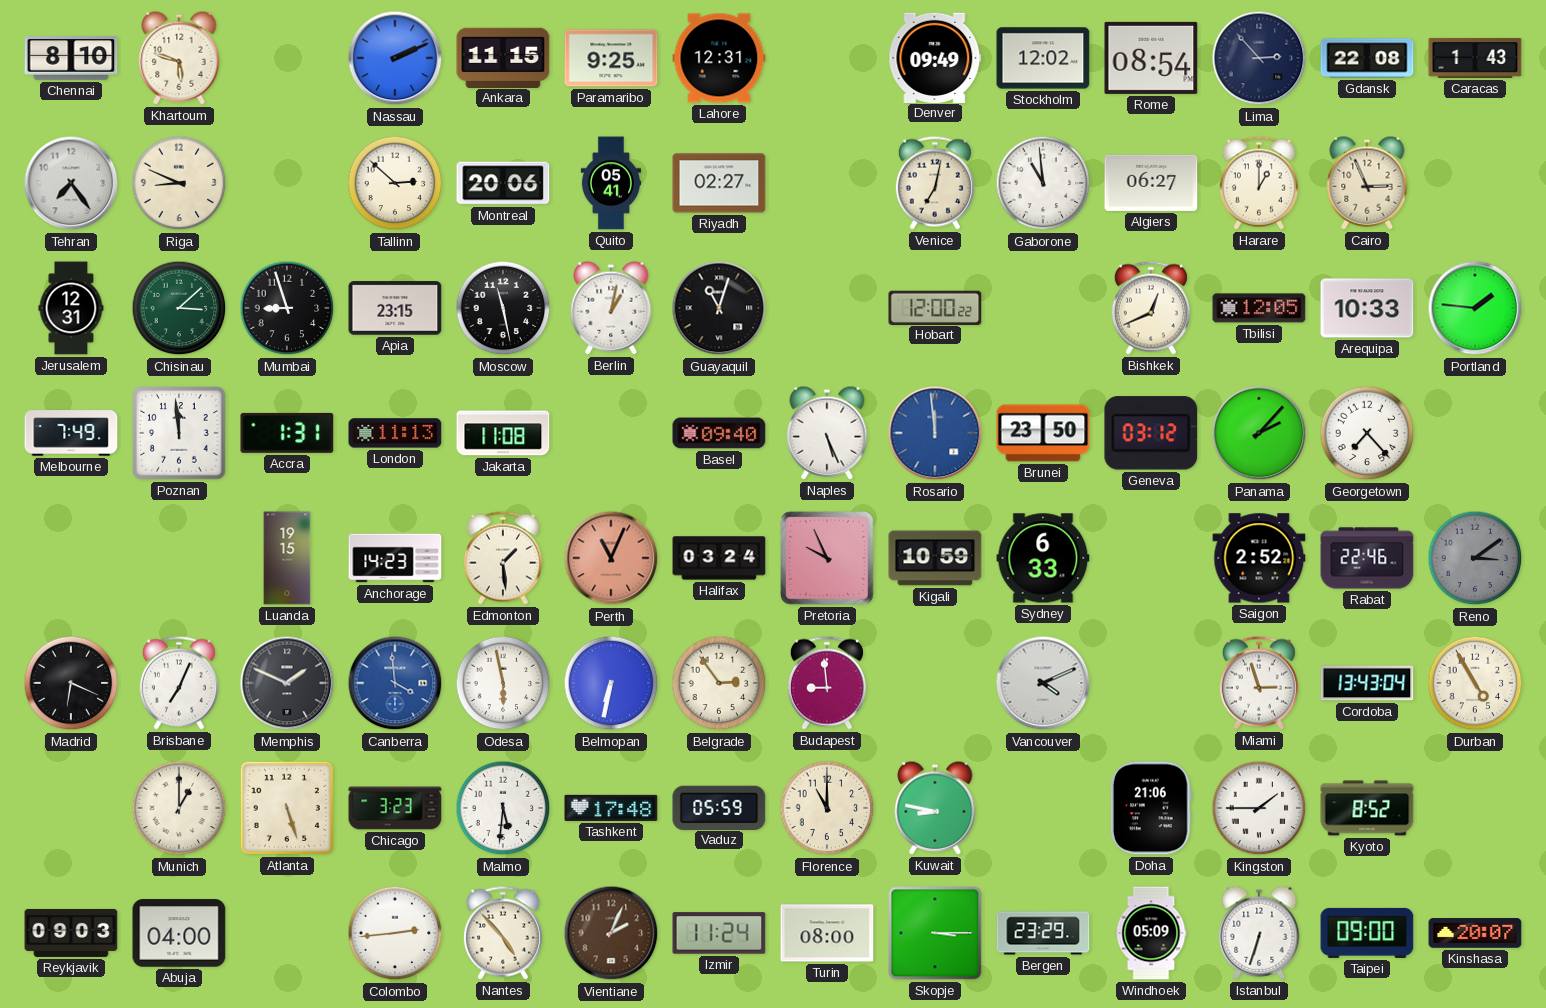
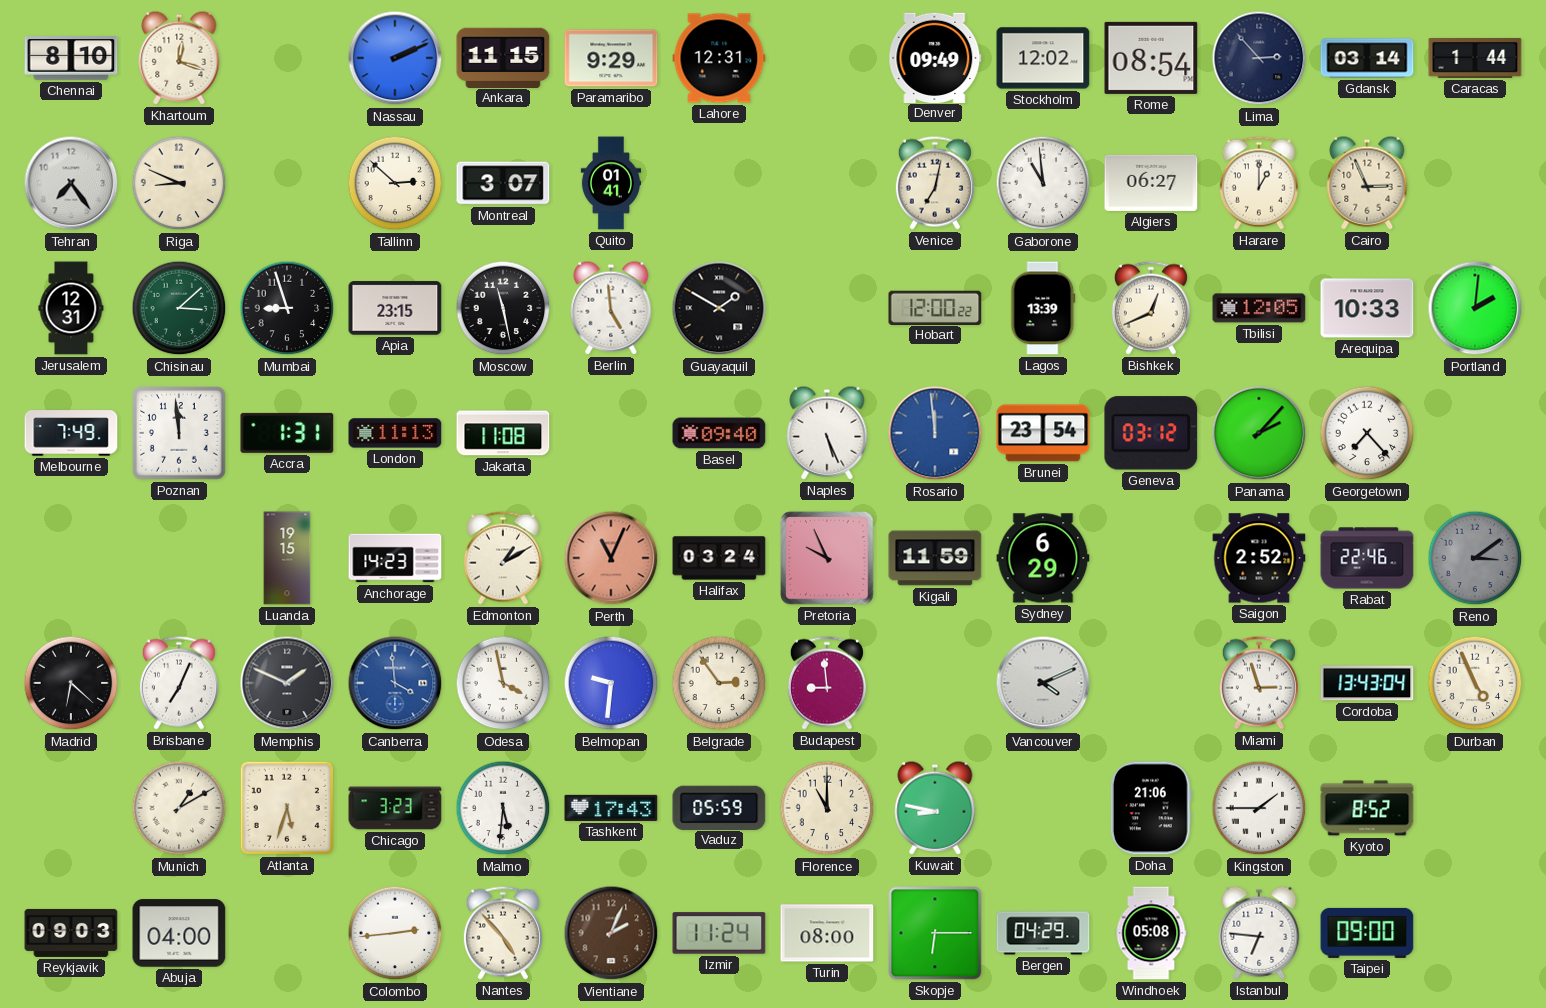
Khartoum: 5:48 -> 12:18
Paramaribo: 9:25 -> 9:29
Gdansk: 22:08 -> 03:14
Caracas: 1:43 -> 1:44
Montreal: 20:06 -> 3:07
Quito: 05:41 -> 01:41
Riyadh: 02:27 -> none
Berlin: 1:02 -> 4:59
Guayaquil: 11:03 -> 1:50
Lagos: none -> 13:39
Portland: 1:46 -> 2:01
Brunei: 23:50 -> 23:54
Edmonton: 1:29 -> 1:10
Kigali: 10:59 -> 11:59
Sydney: 6:33 -> 6:29
Madrid: 6:19 -> 6:22
Odesa: 5:58 -> 3:58
Belmopan: 6:32 -> 9:31
Durban: 4:55 -> 4:56
Munich: 1:00 -> 1:10
Atlanta: 5:27 -> 5:33
Tashkent: 17:48 -> 17:43
Skopje: 3:15 -> 6:15
Bergen: 23:29 -> 04:29
Windhoek: 05:09 -> 05:08
Istanbul: 6:33 -> 6:46
Kinshasa: 20:07 -> none
